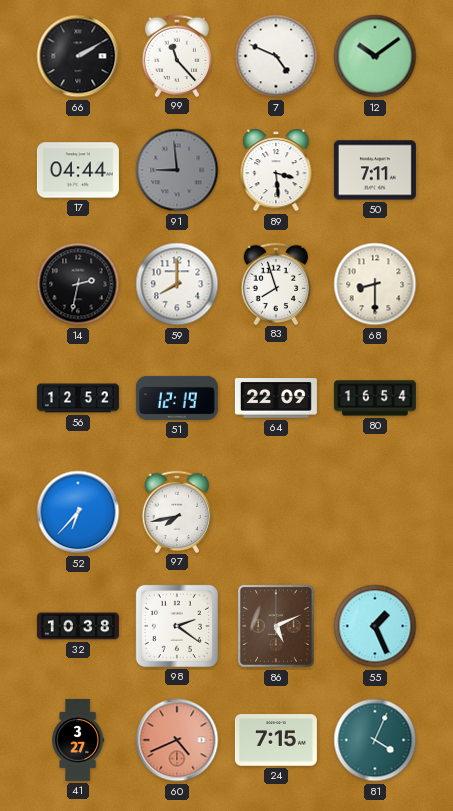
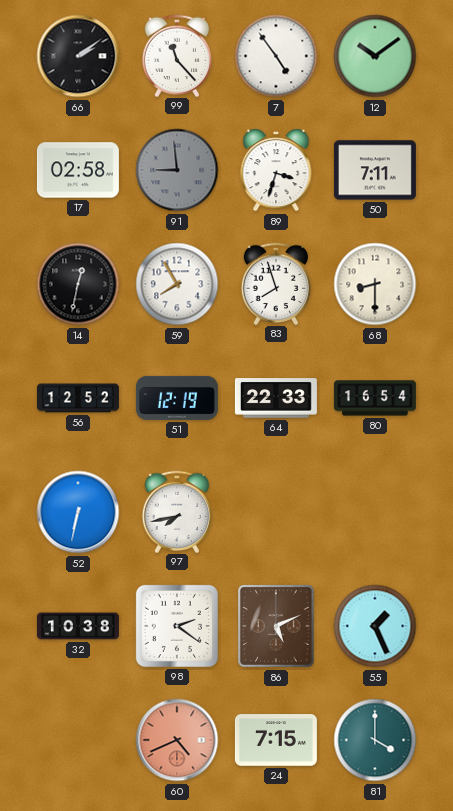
66: 2:10 -> 2:09
7: 4:49 -> 4:54
17: 04:44 -> 02:58
89: 3:29 -> 3:33
14: 2:32 -> 12:32
59: 8:00 -> 7:55
64: 22:09 -> 22:33
52: 6:37 -> 6:32
41: 3:27 -> none
81: 4:04 -> 4:00
